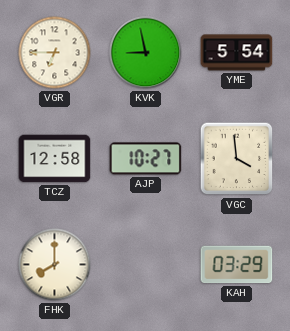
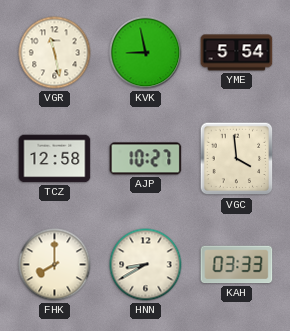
VGR: 6:45 -> 11:28
HNN: none -> 8:40
KAH: 03:29 -> 03:33
